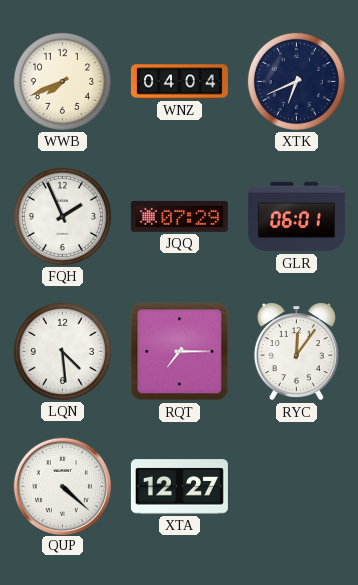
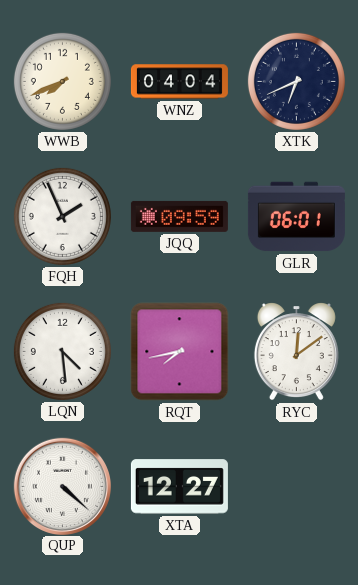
JQQ: 07:29 -> 09:59
RQT: 7:15 -> 7:43
RYC: 12:06 -> 12:09
